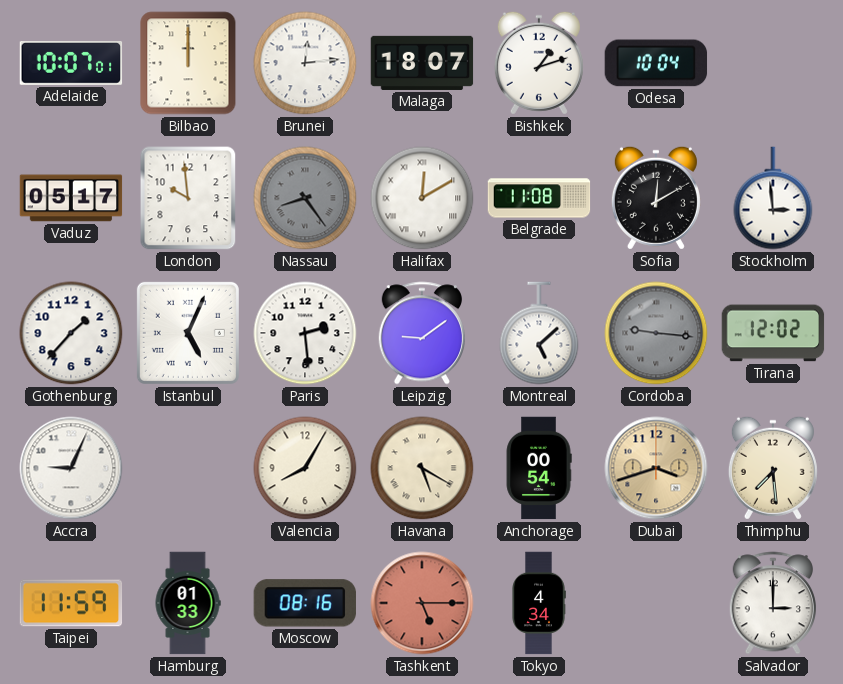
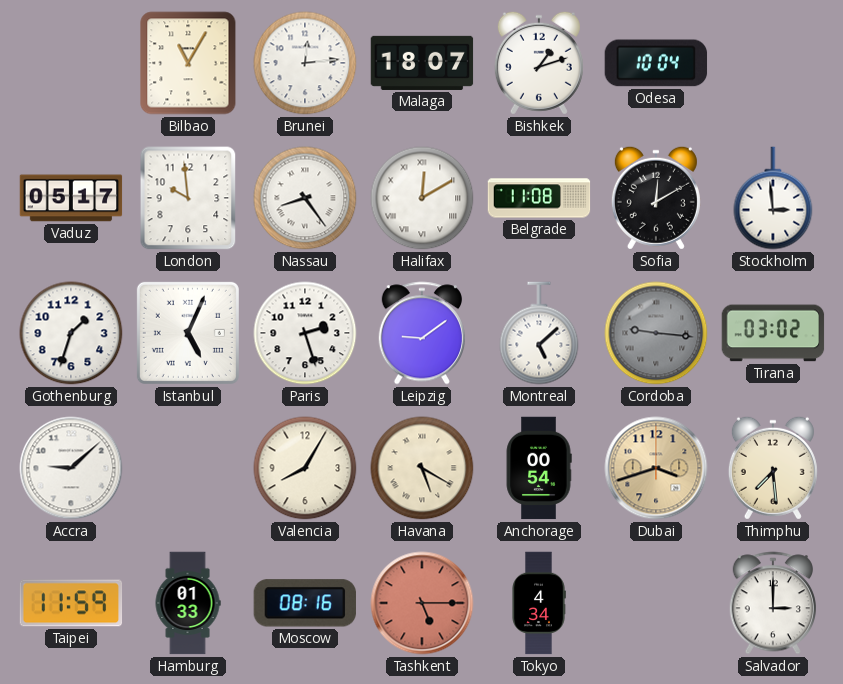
Adelaide: 10:07 -> none
Bilbao: 12:00 -> 11:05
Nassau dial: grey -> white
Gothenburg: 1:37 -> 1:33
Paris: 2:29 -> 2:27
Tirana: 12:02 -> 03:02
Accra: 9:04 -> 9:08
